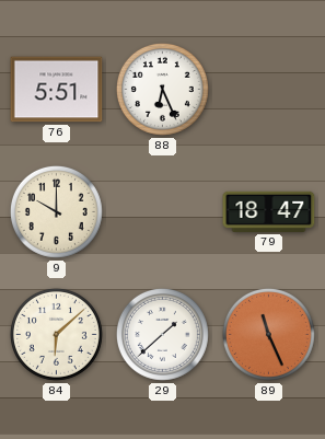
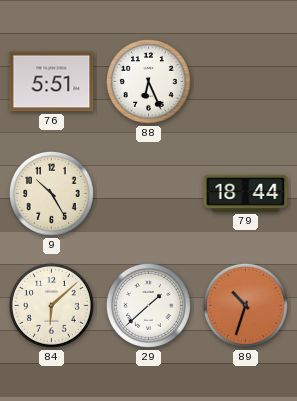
9: 10:00 -> 10:25
79: 18:47 -> 18:44
89: 11:26 -> 10:33
